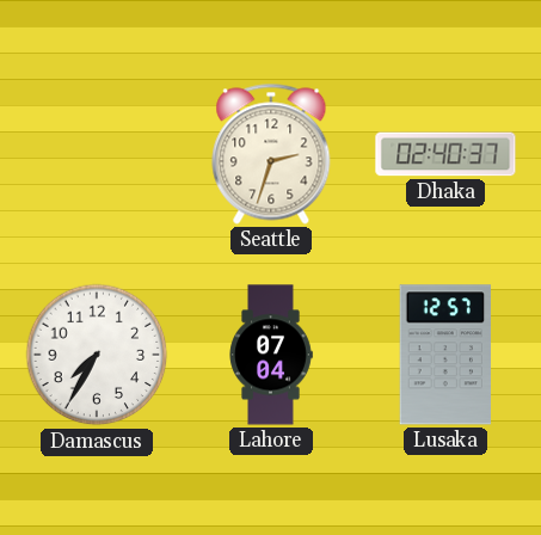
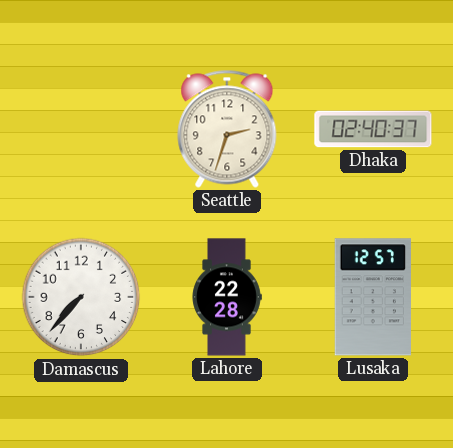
Damascus: 7:35 -> 7:37
Lahore: 07:04 -> 22:28
